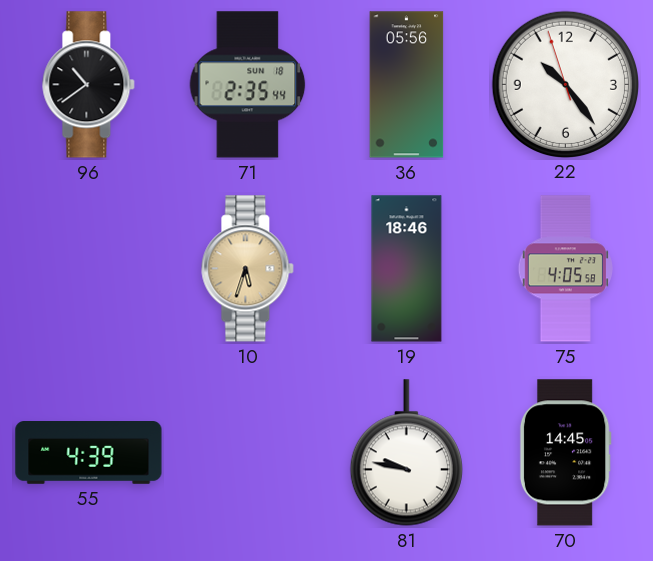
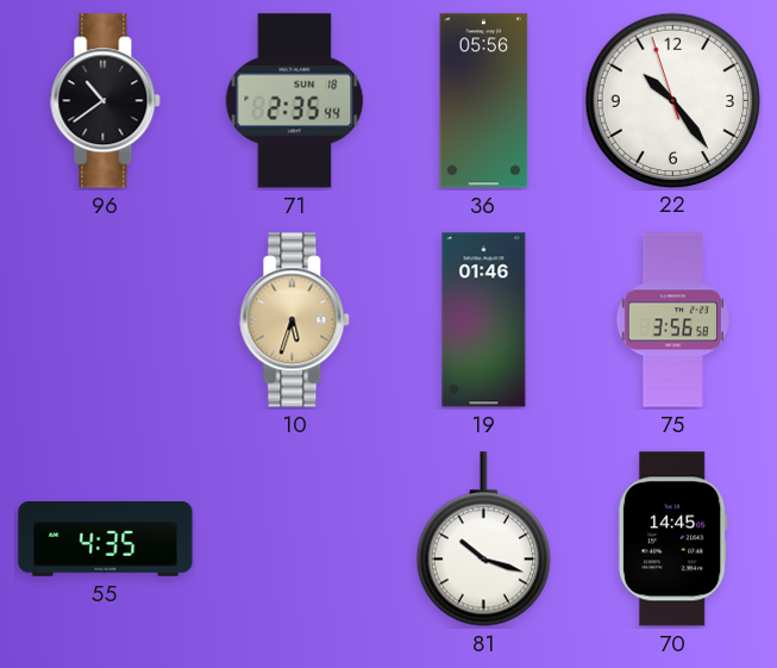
19: 18:46 -> 01:46
75: 4:05 -> 3:56
55: 4:39 -> 4:35
81: 9:47 -> 10:18
